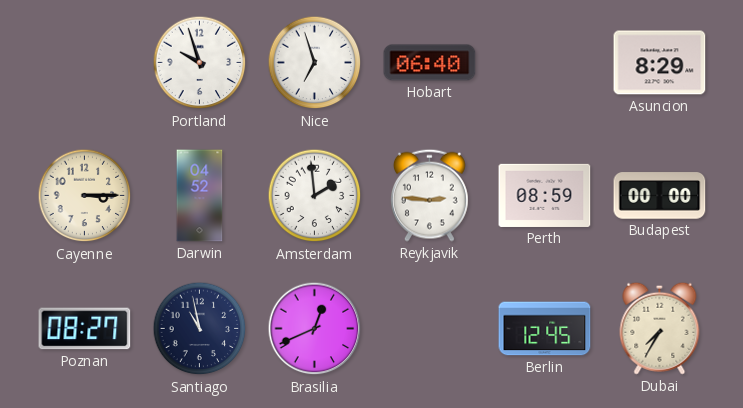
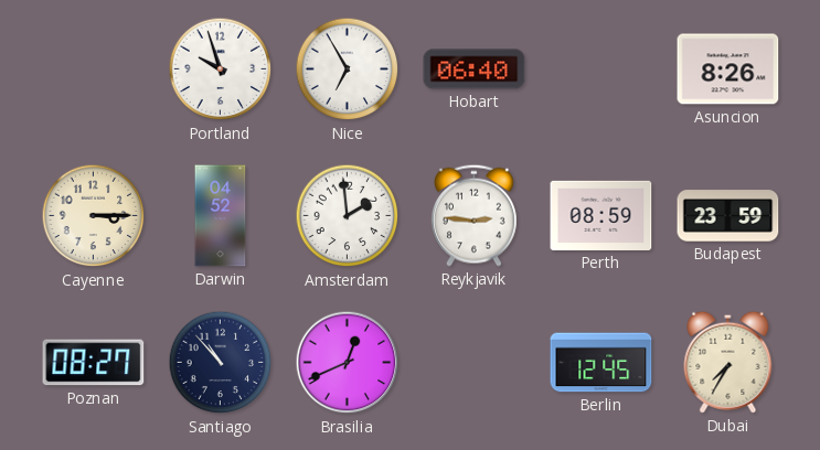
Nice: 6:57 -> 6:55
Asuncion: 8:29 -> 8:26
Budapest: 00:00 -> 23:59
Santiago: 10:58 -> 10:53
